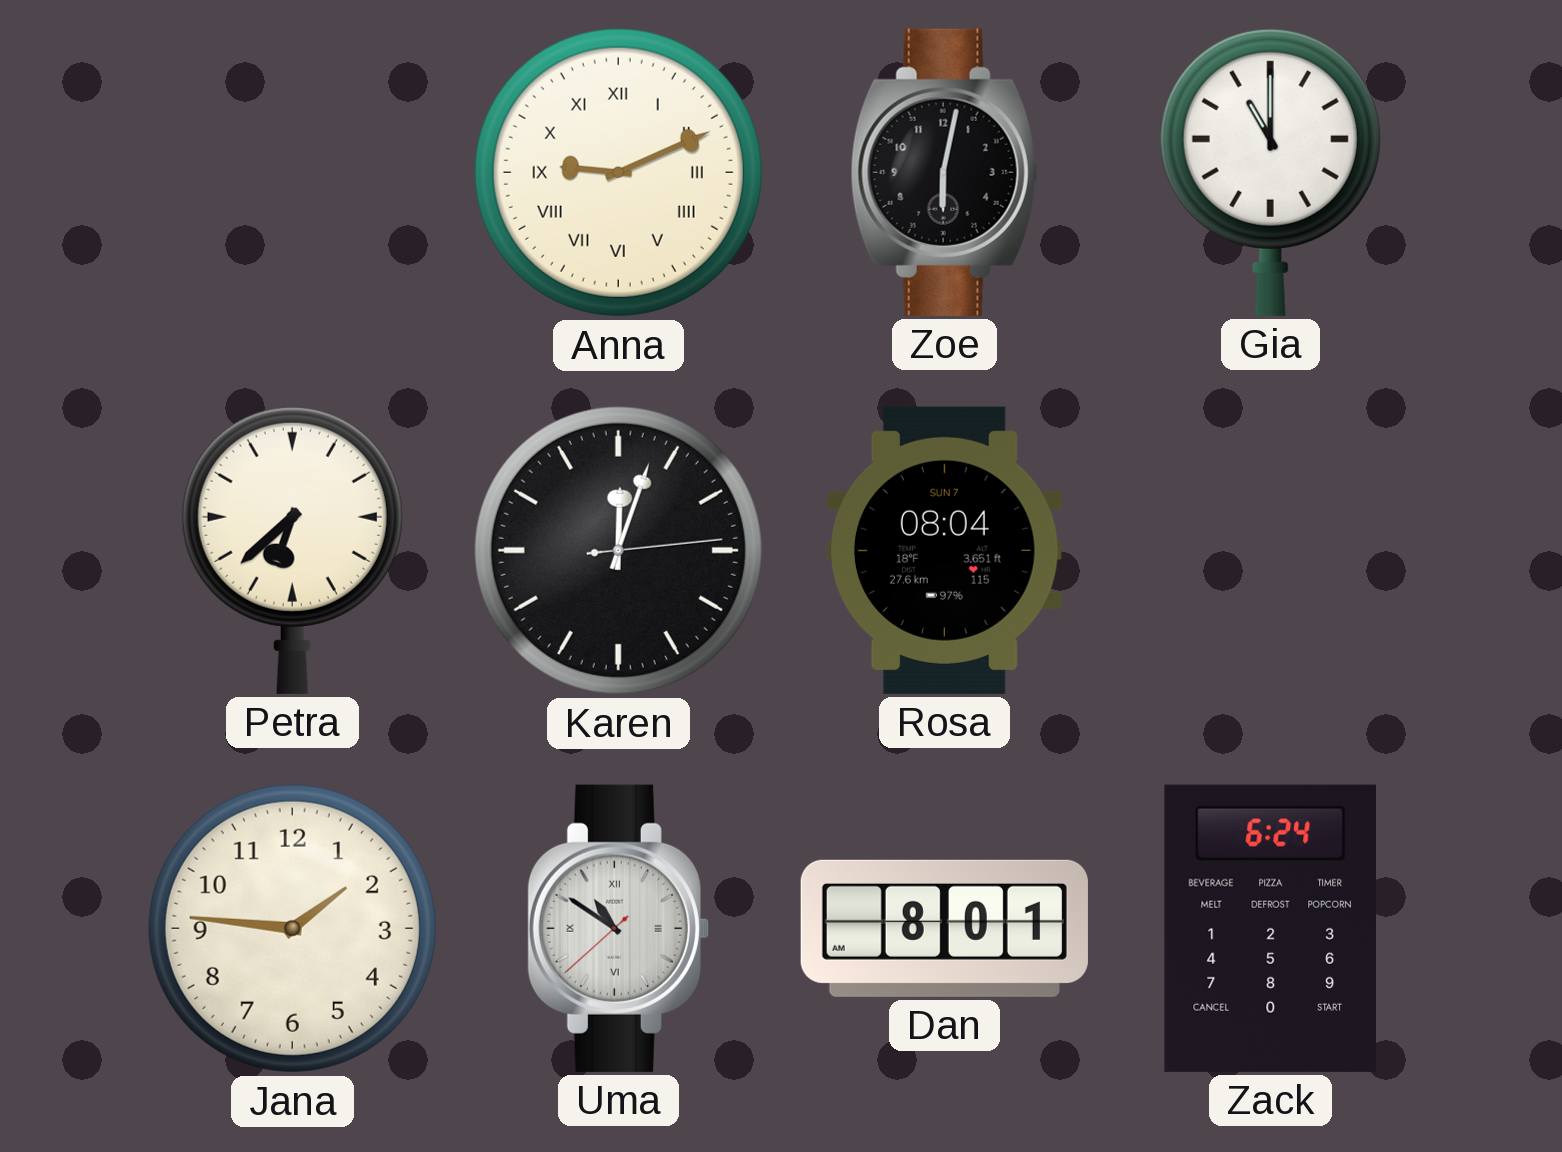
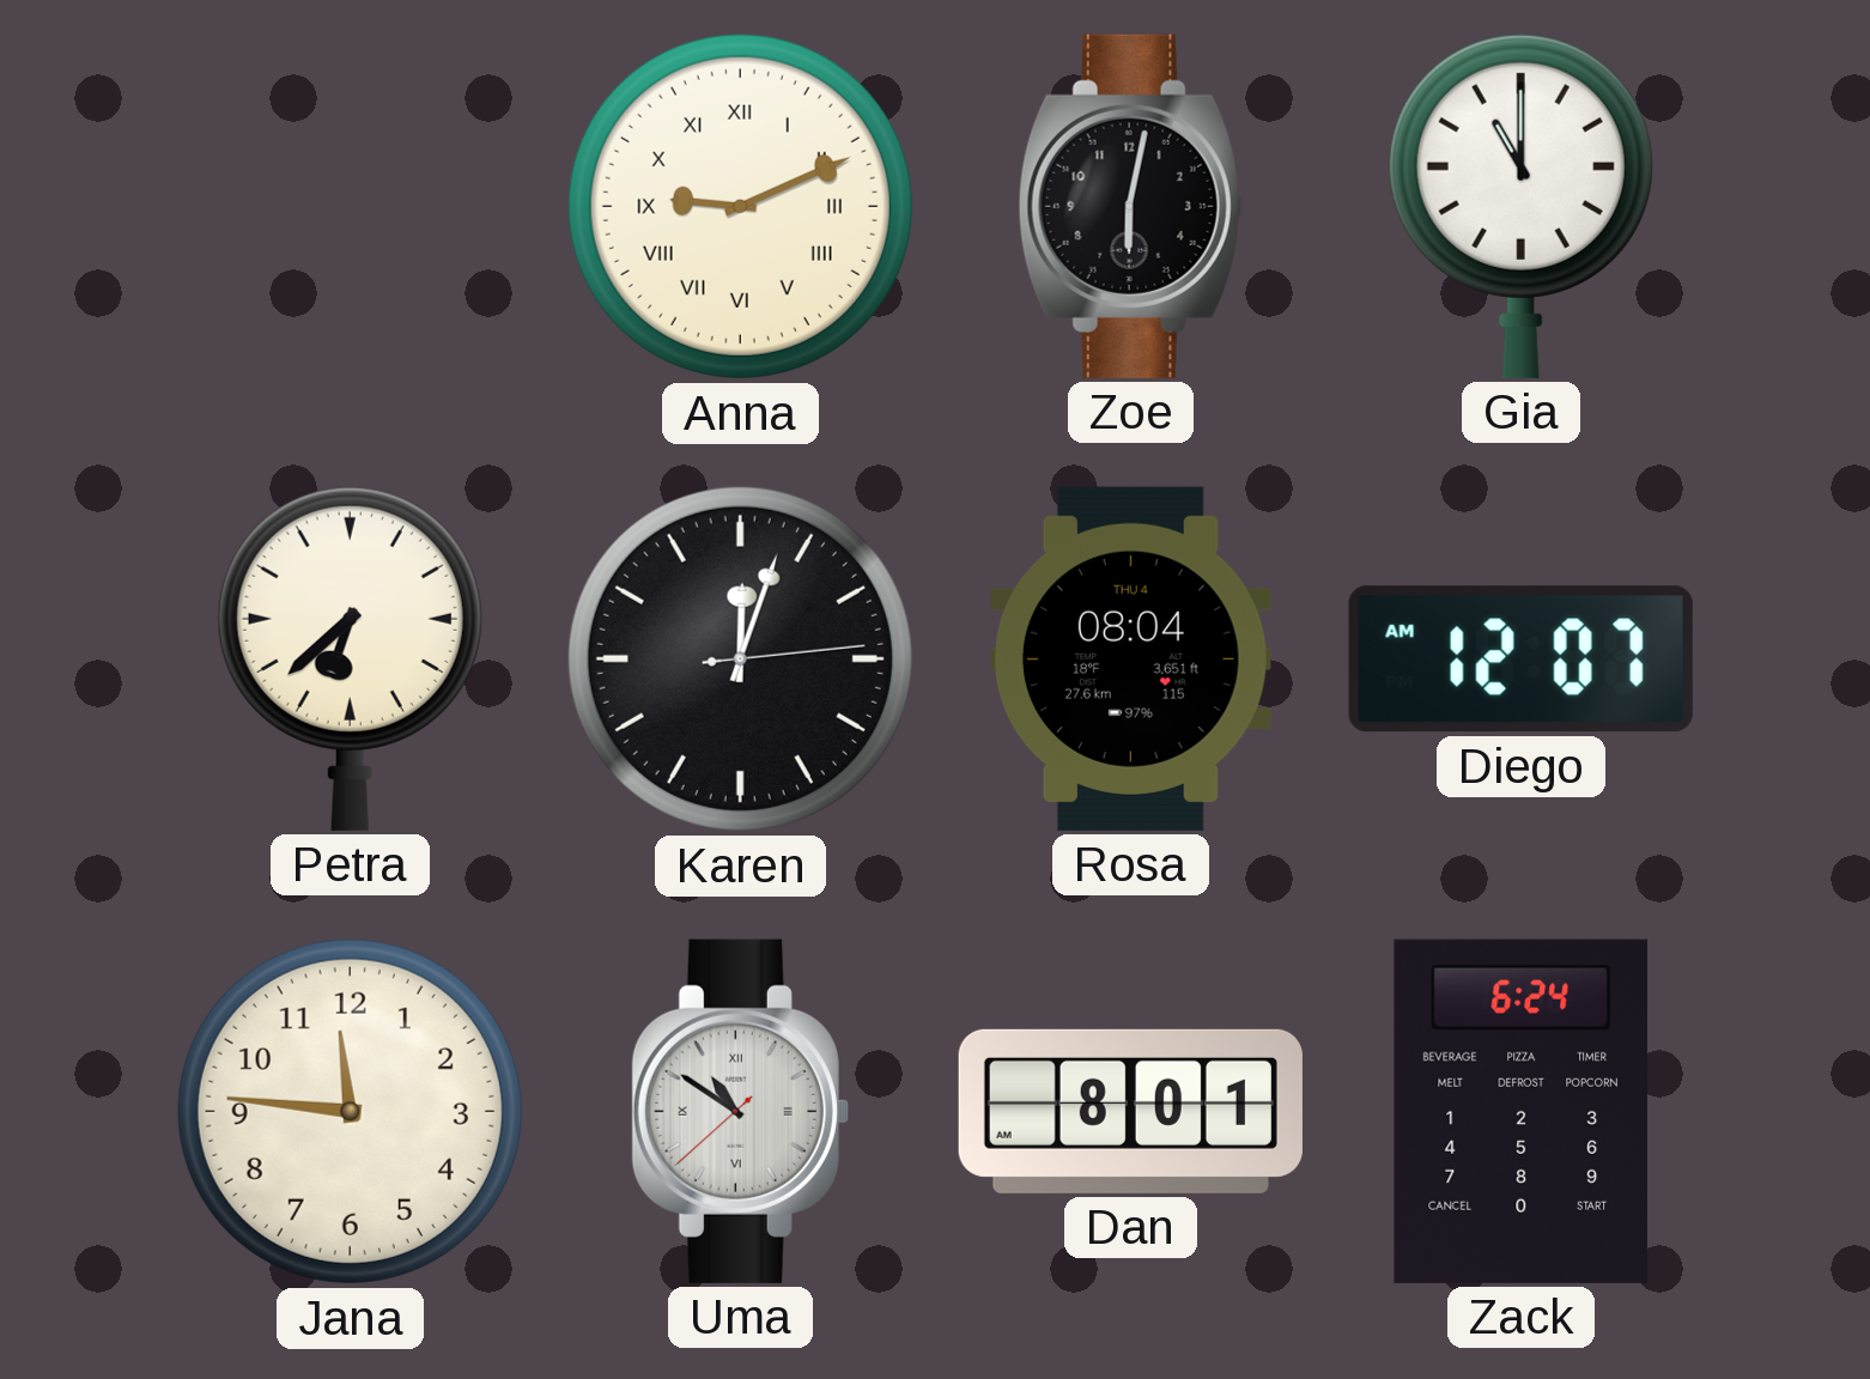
Rosa date: SUN 7 -> THU 4
Diego: none -> 12:07
Jana: 1:46 -> 11:46
